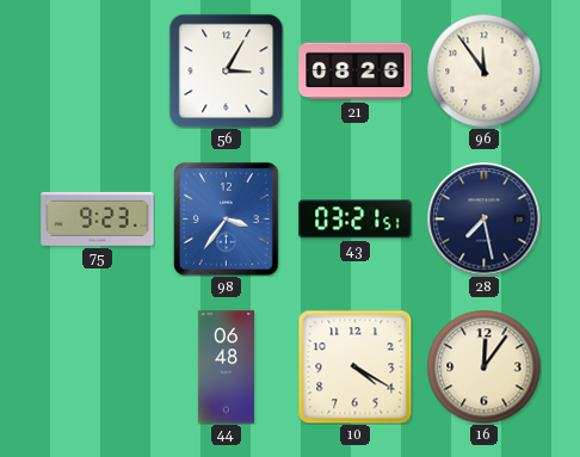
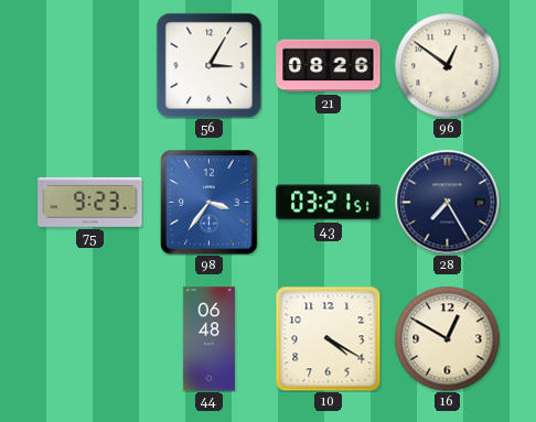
96: 11:54 -> 12:51
28: 7:28 -> 7:25
16: 12:06 -> 12:50
